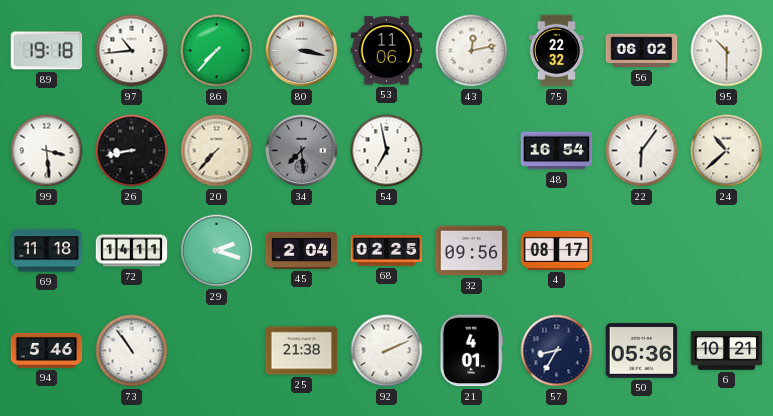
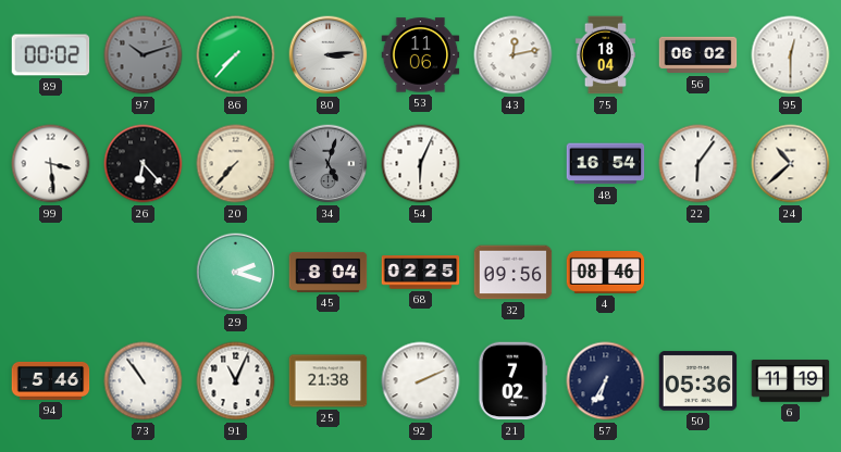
89: 19:18 -> 00:02
97: 10:44 -> 10:12
97 dial: white -> grey
80: 3:17 -> 3:14
75: 22:32 -> 18:04
95: 10:30 -> 12:30
26: 8:43 -> 6:23
34: 7:29 -> 5:03
54: 6:58 -> 6:04
69: 11:18 -> none
72: 14:11 -> none
45: 2:04 -> 8:04
4: 08:17 -> 08:46
91: none -> 11:04
21: 4:01 -> 7:02
57: 8:35 -> 6:35
6: 10:21 -> 11:19
